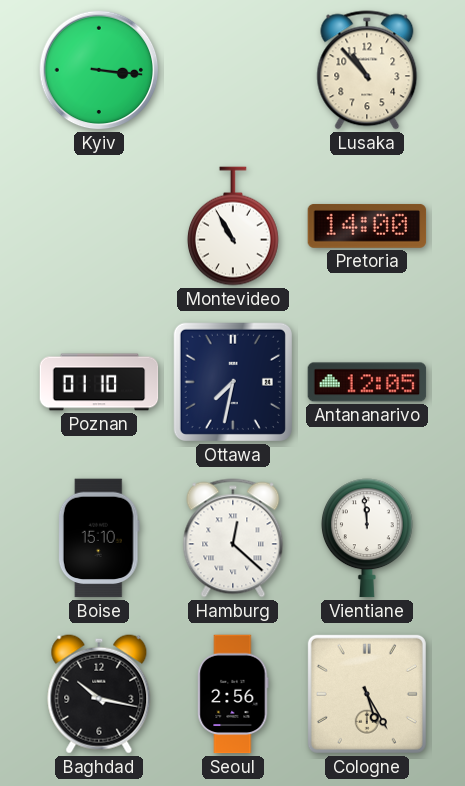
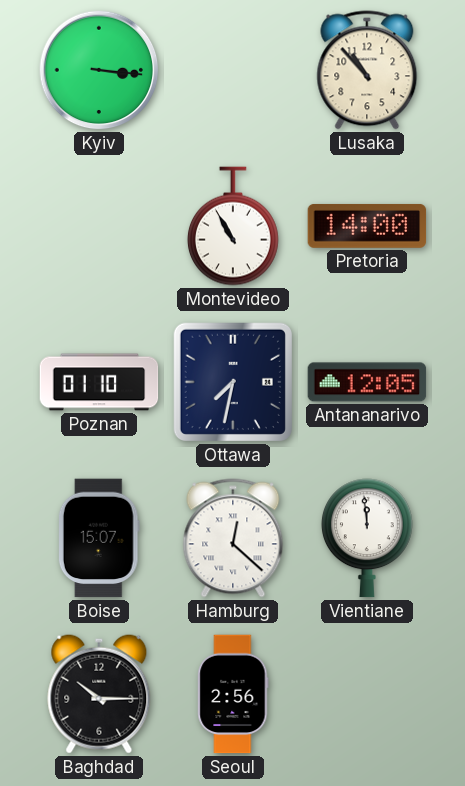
Boise: 15:10 -> 15:07
Baghdad: 10:17 -> 10:15
Cologne: 5:25 -> none
